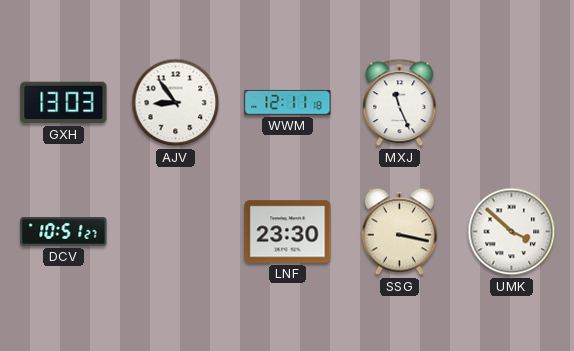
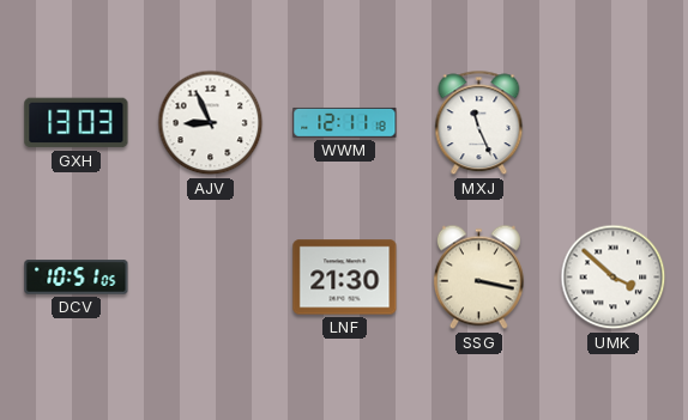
AJV: 8:54 -> 8:56
DCV: 10:51:27 -> 10:51:05
LNF: 23:30 -> 21:30
